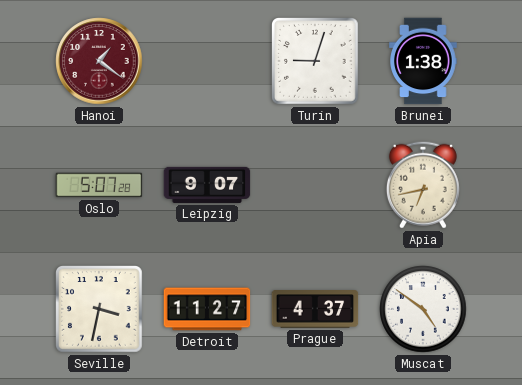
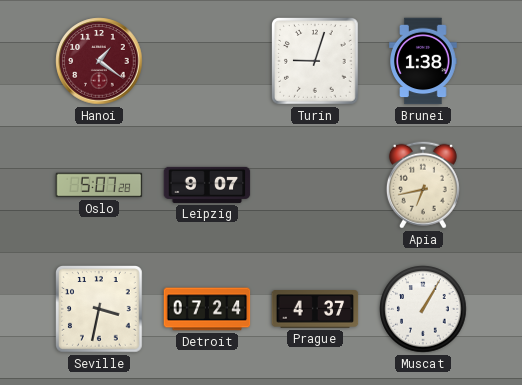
Detroit: 11:27 -> 07:24
Muscat: 4:51 -> 1:05
